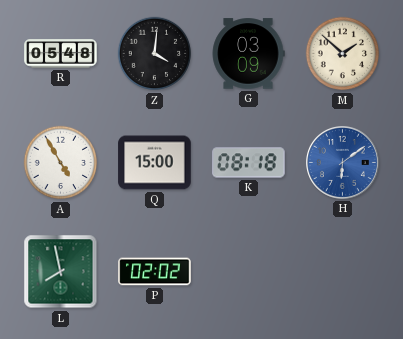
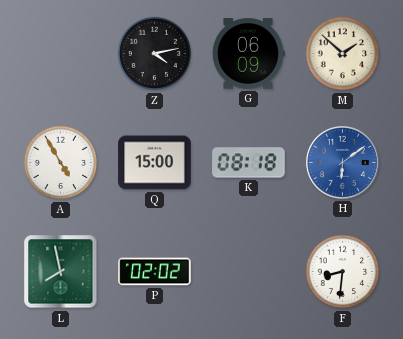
R: 05:48 -> none
Z: 4:01 -> 4:13
G: 03:09 -> 06:09
F: none -> 8:31
